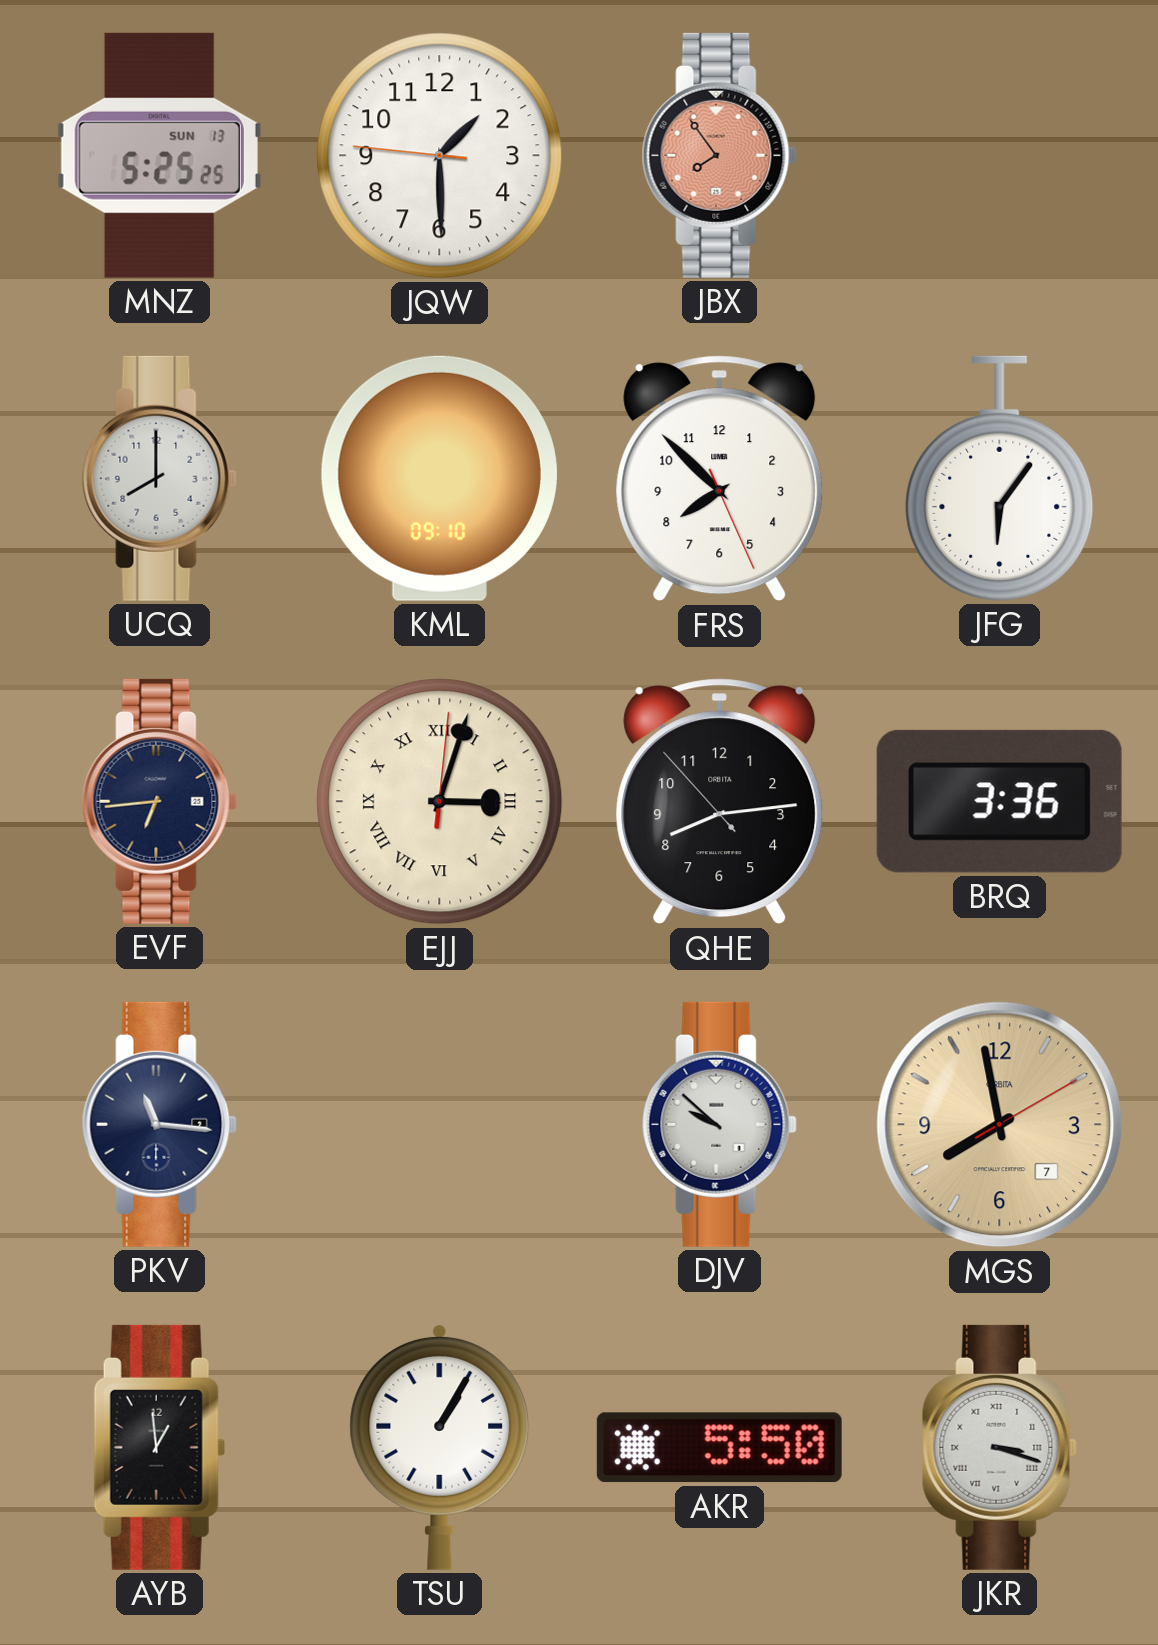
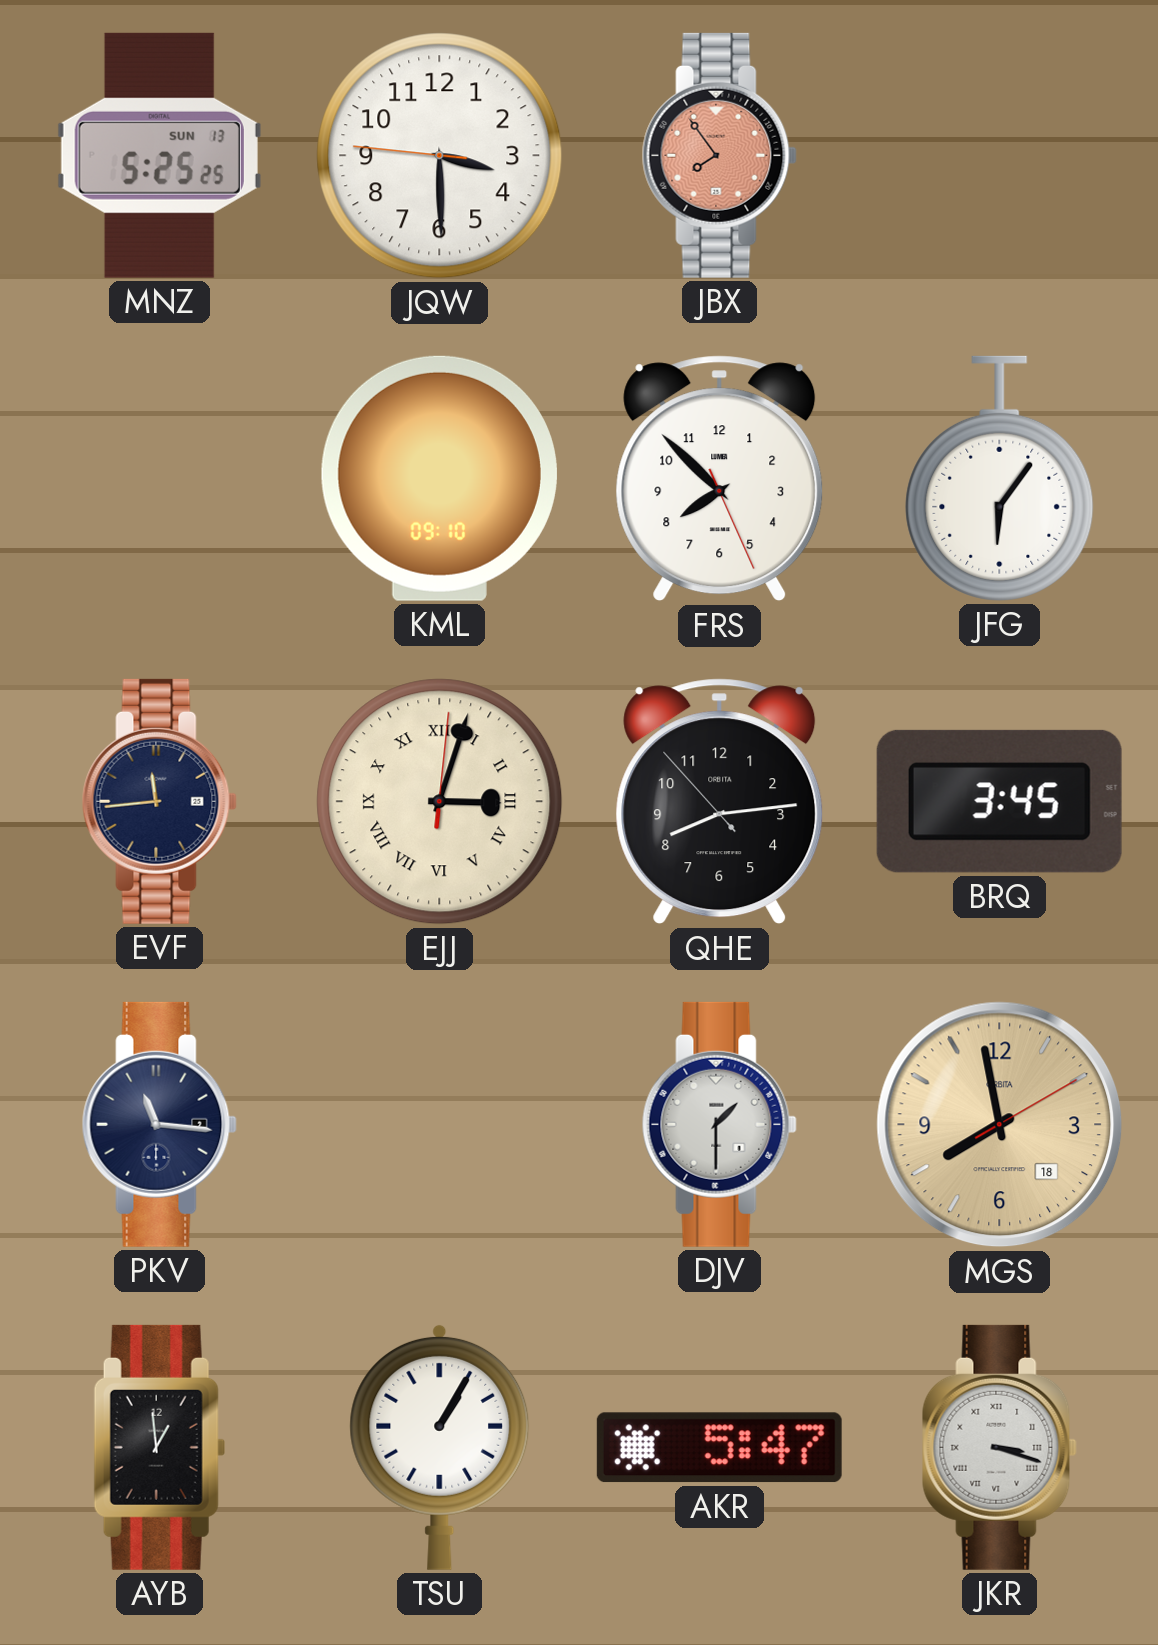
JQW: 1:29 -> 3:29
UCQ: 8:00 -> none
EVF: 6:44 -> 11:44
BRQ: 3:36 -> 3:45
DJV: 9:52 -> 1:30
MGS date: 7 -> 18
AKR: 5:50 -> 5:47
